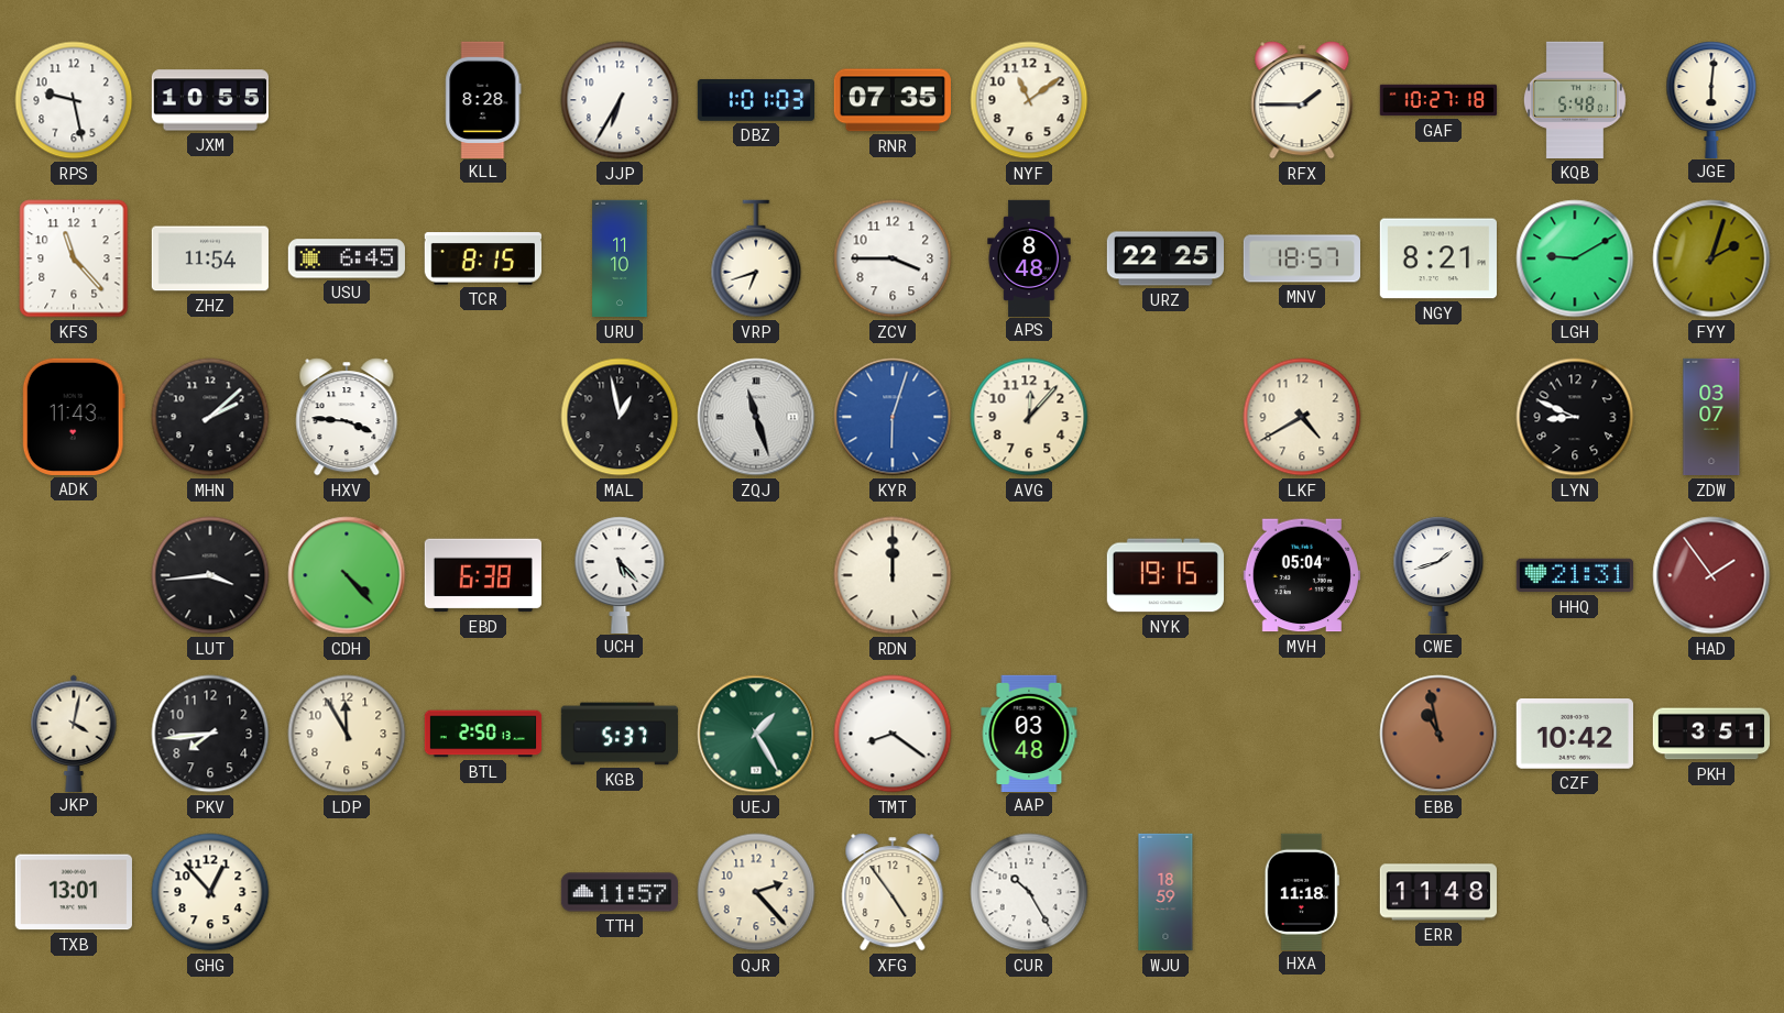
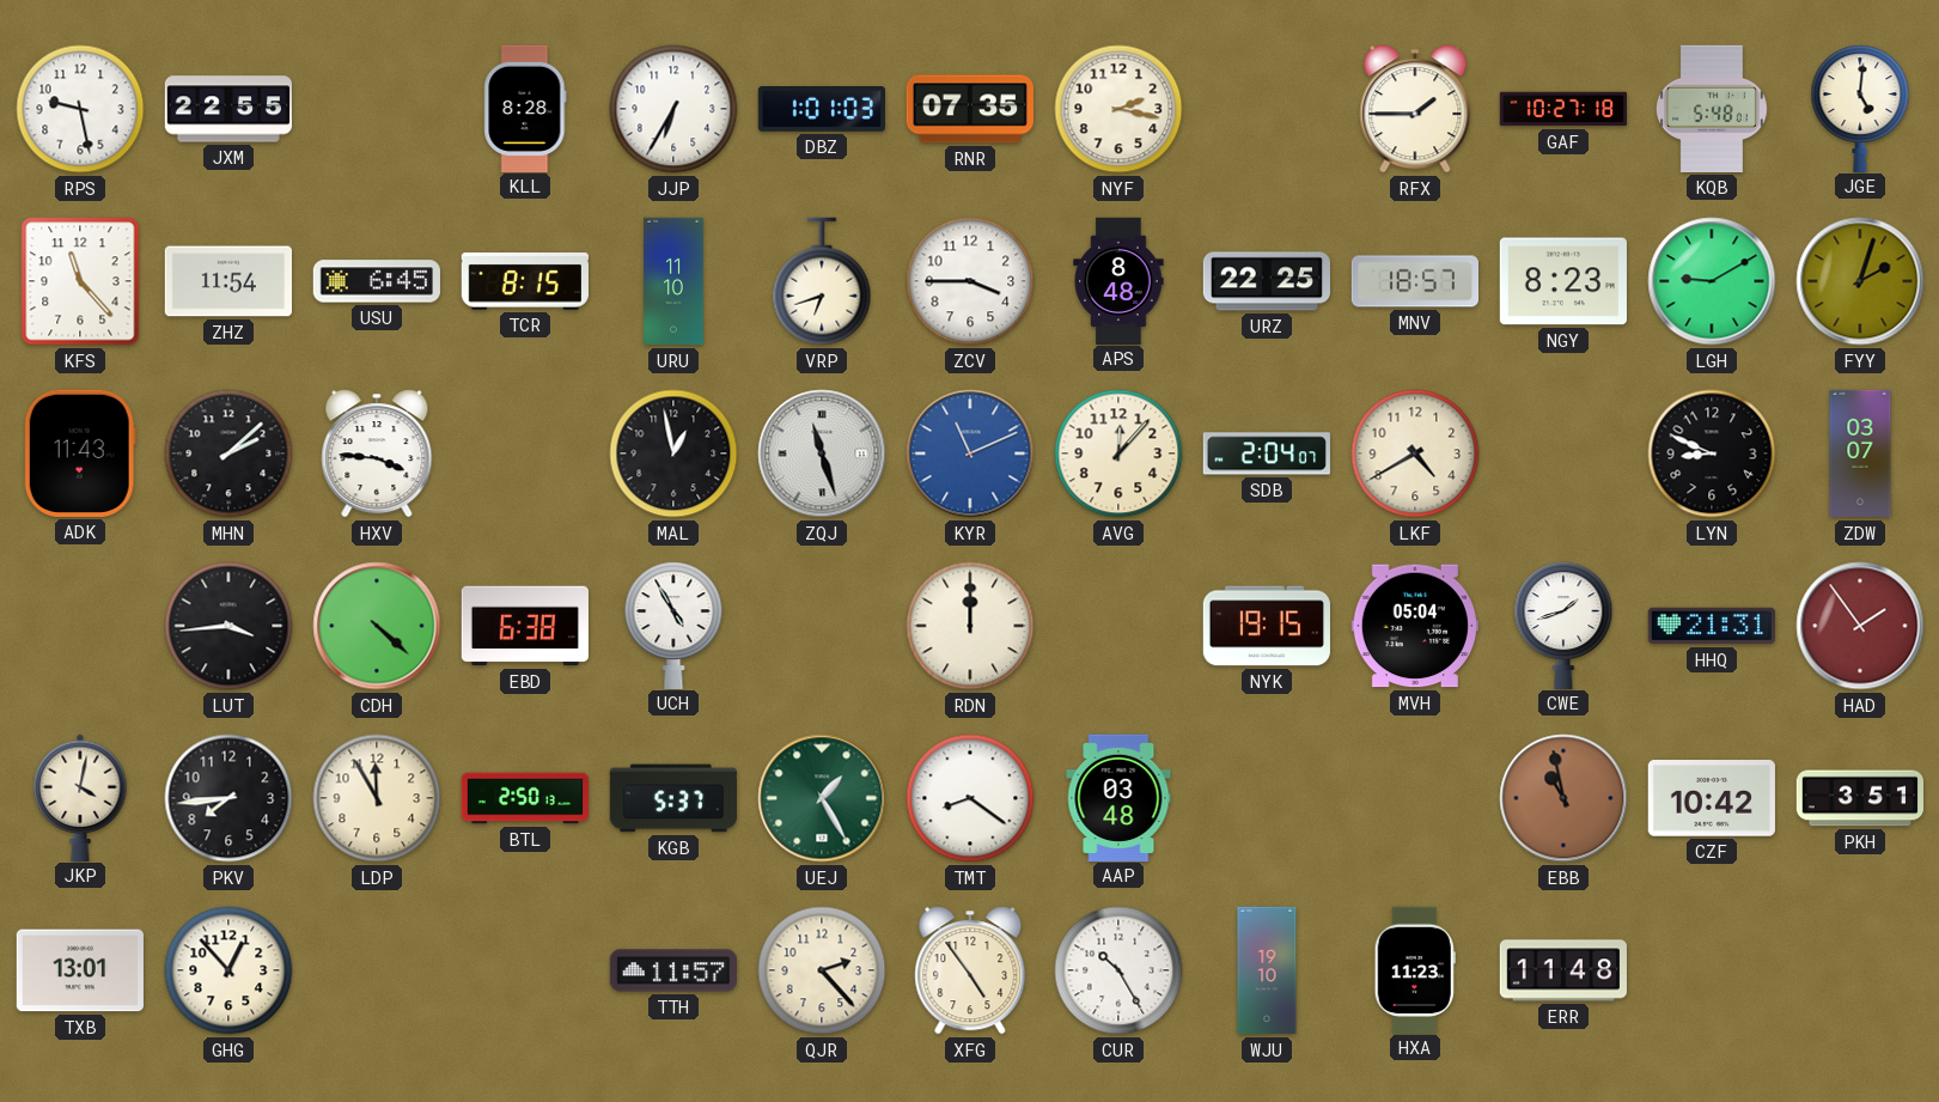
JXM: 10:55 -> 22:55
NYF: 11:09 -> 2:17
JGE: 6:01 -> 5:01
NGY: 8:21 -> 8:23
KYR: 6:03 -> 11:11
SDB: none -> 2:04
CDH: 4:23 -> 4:22
UCH: 5:23 -> 4:55
WJU: 18:59 -> 19:10
HXA: 11:18 -> 11:23
